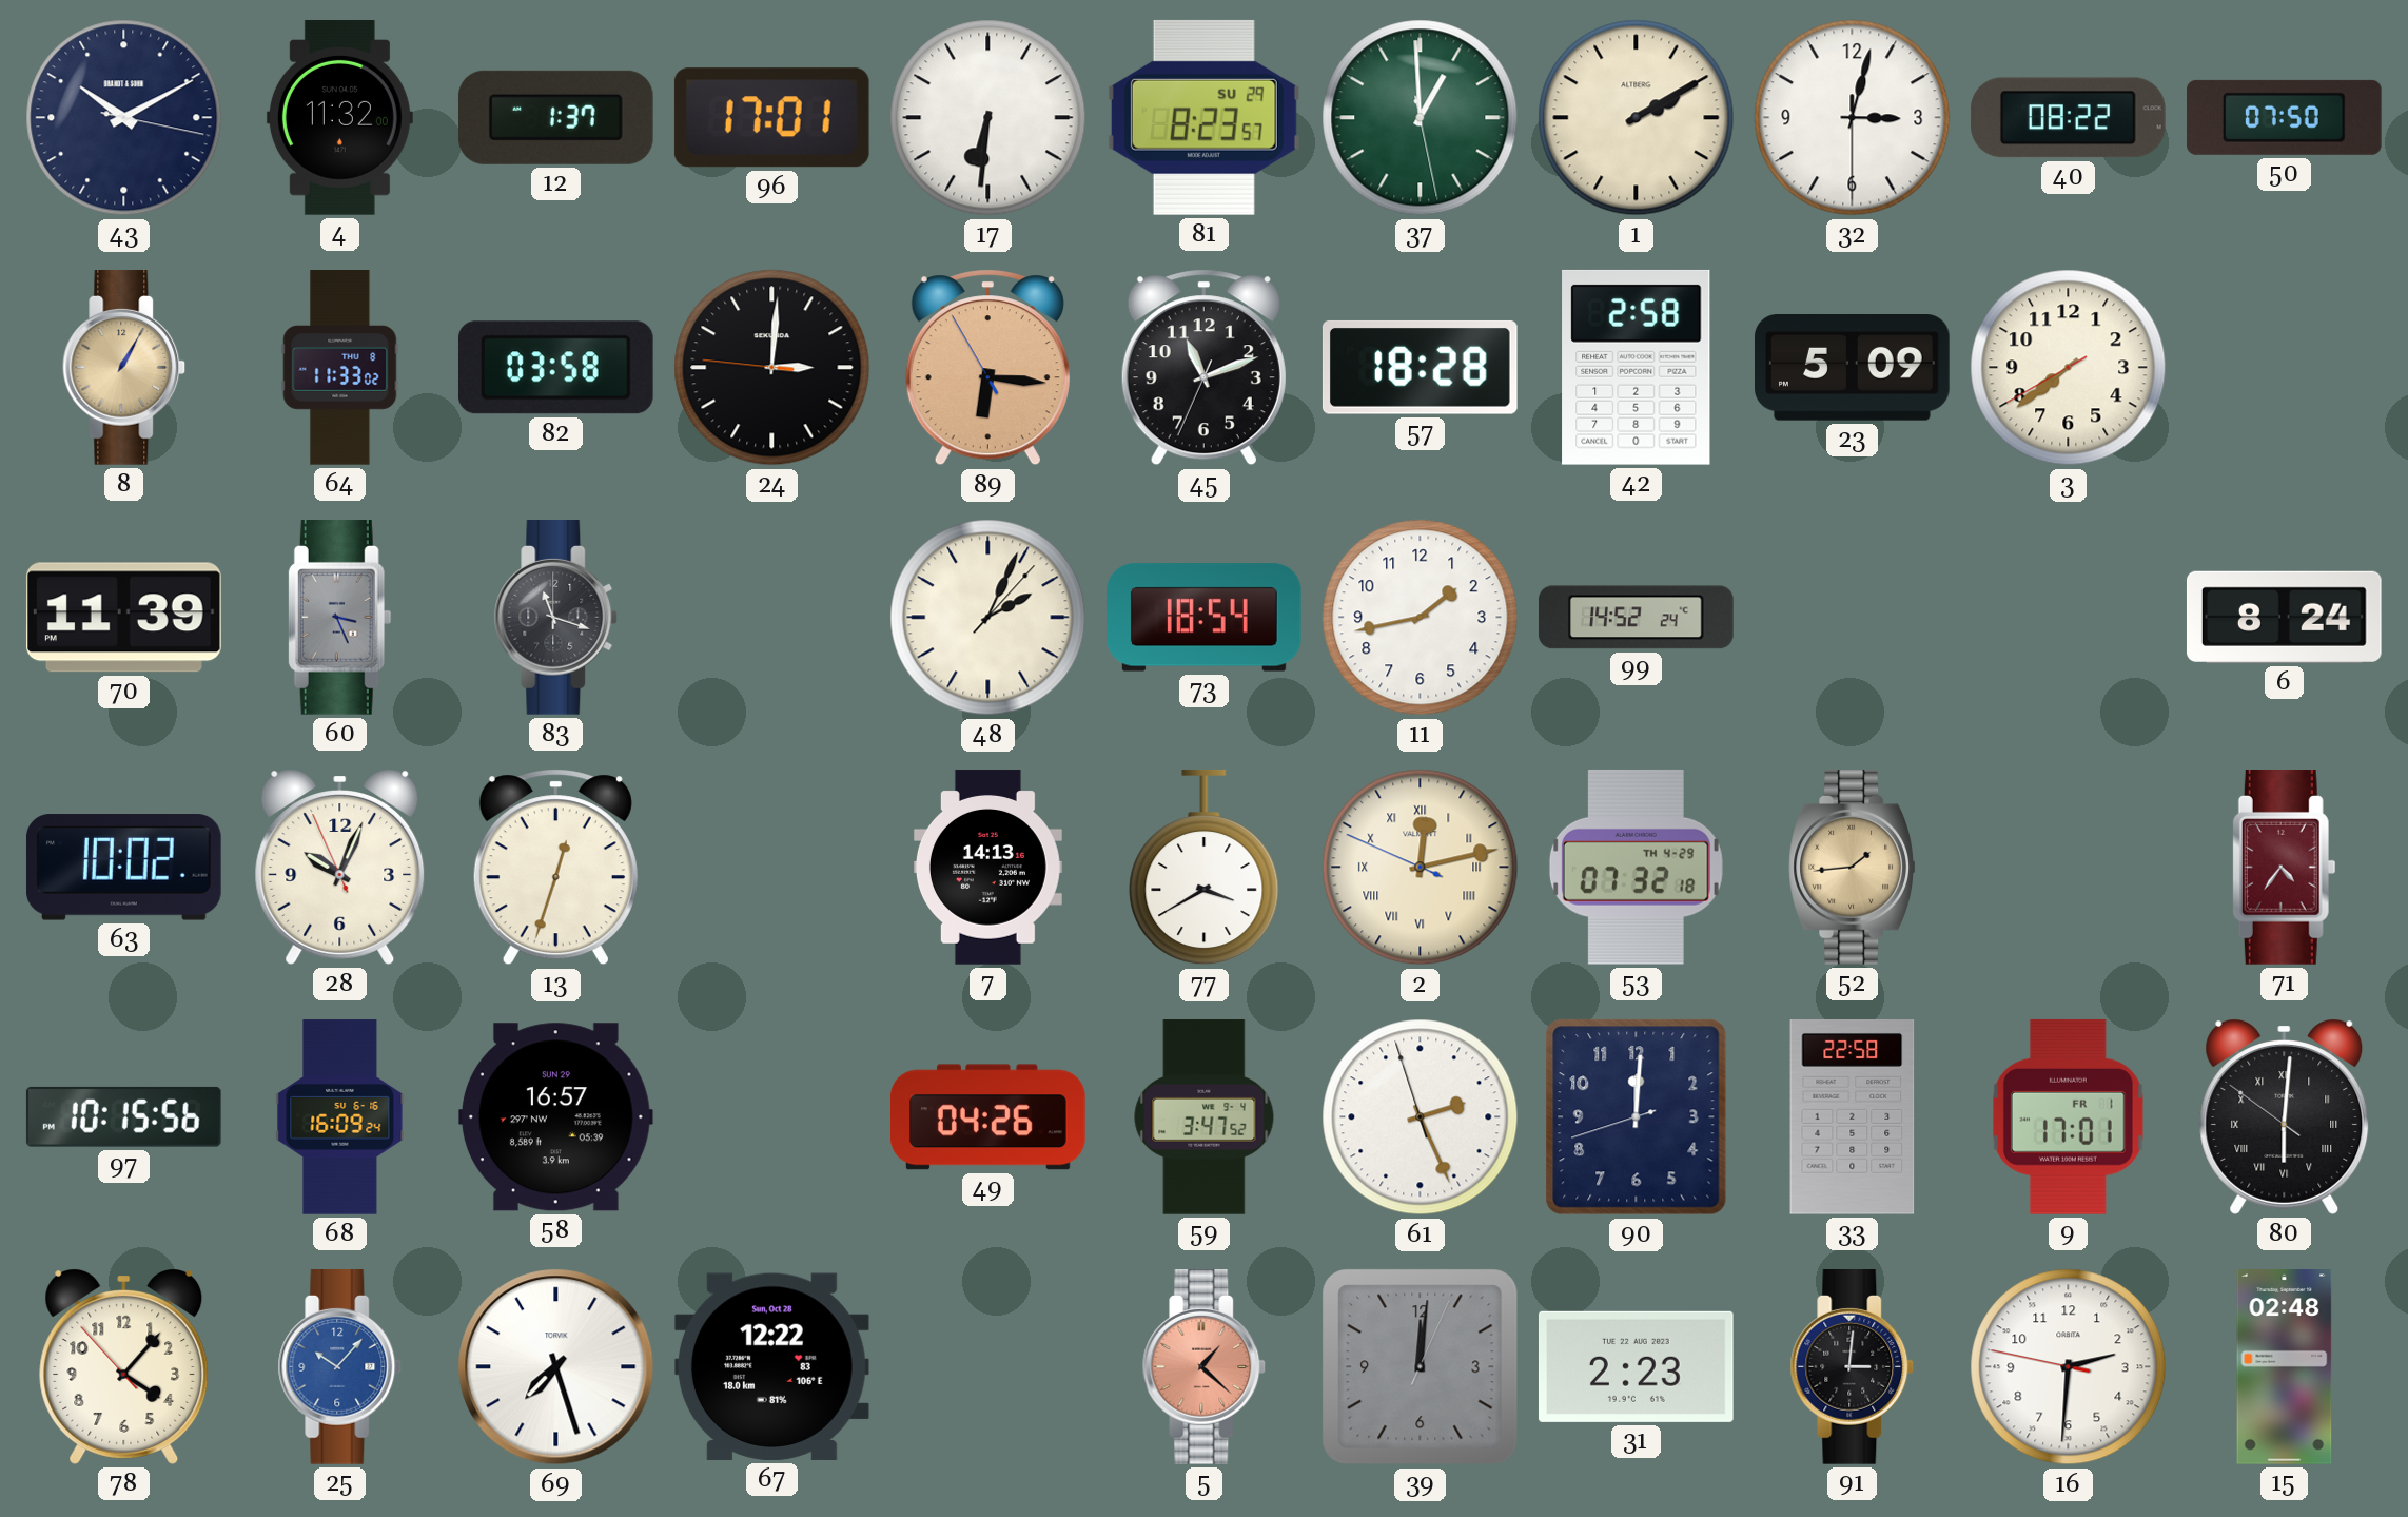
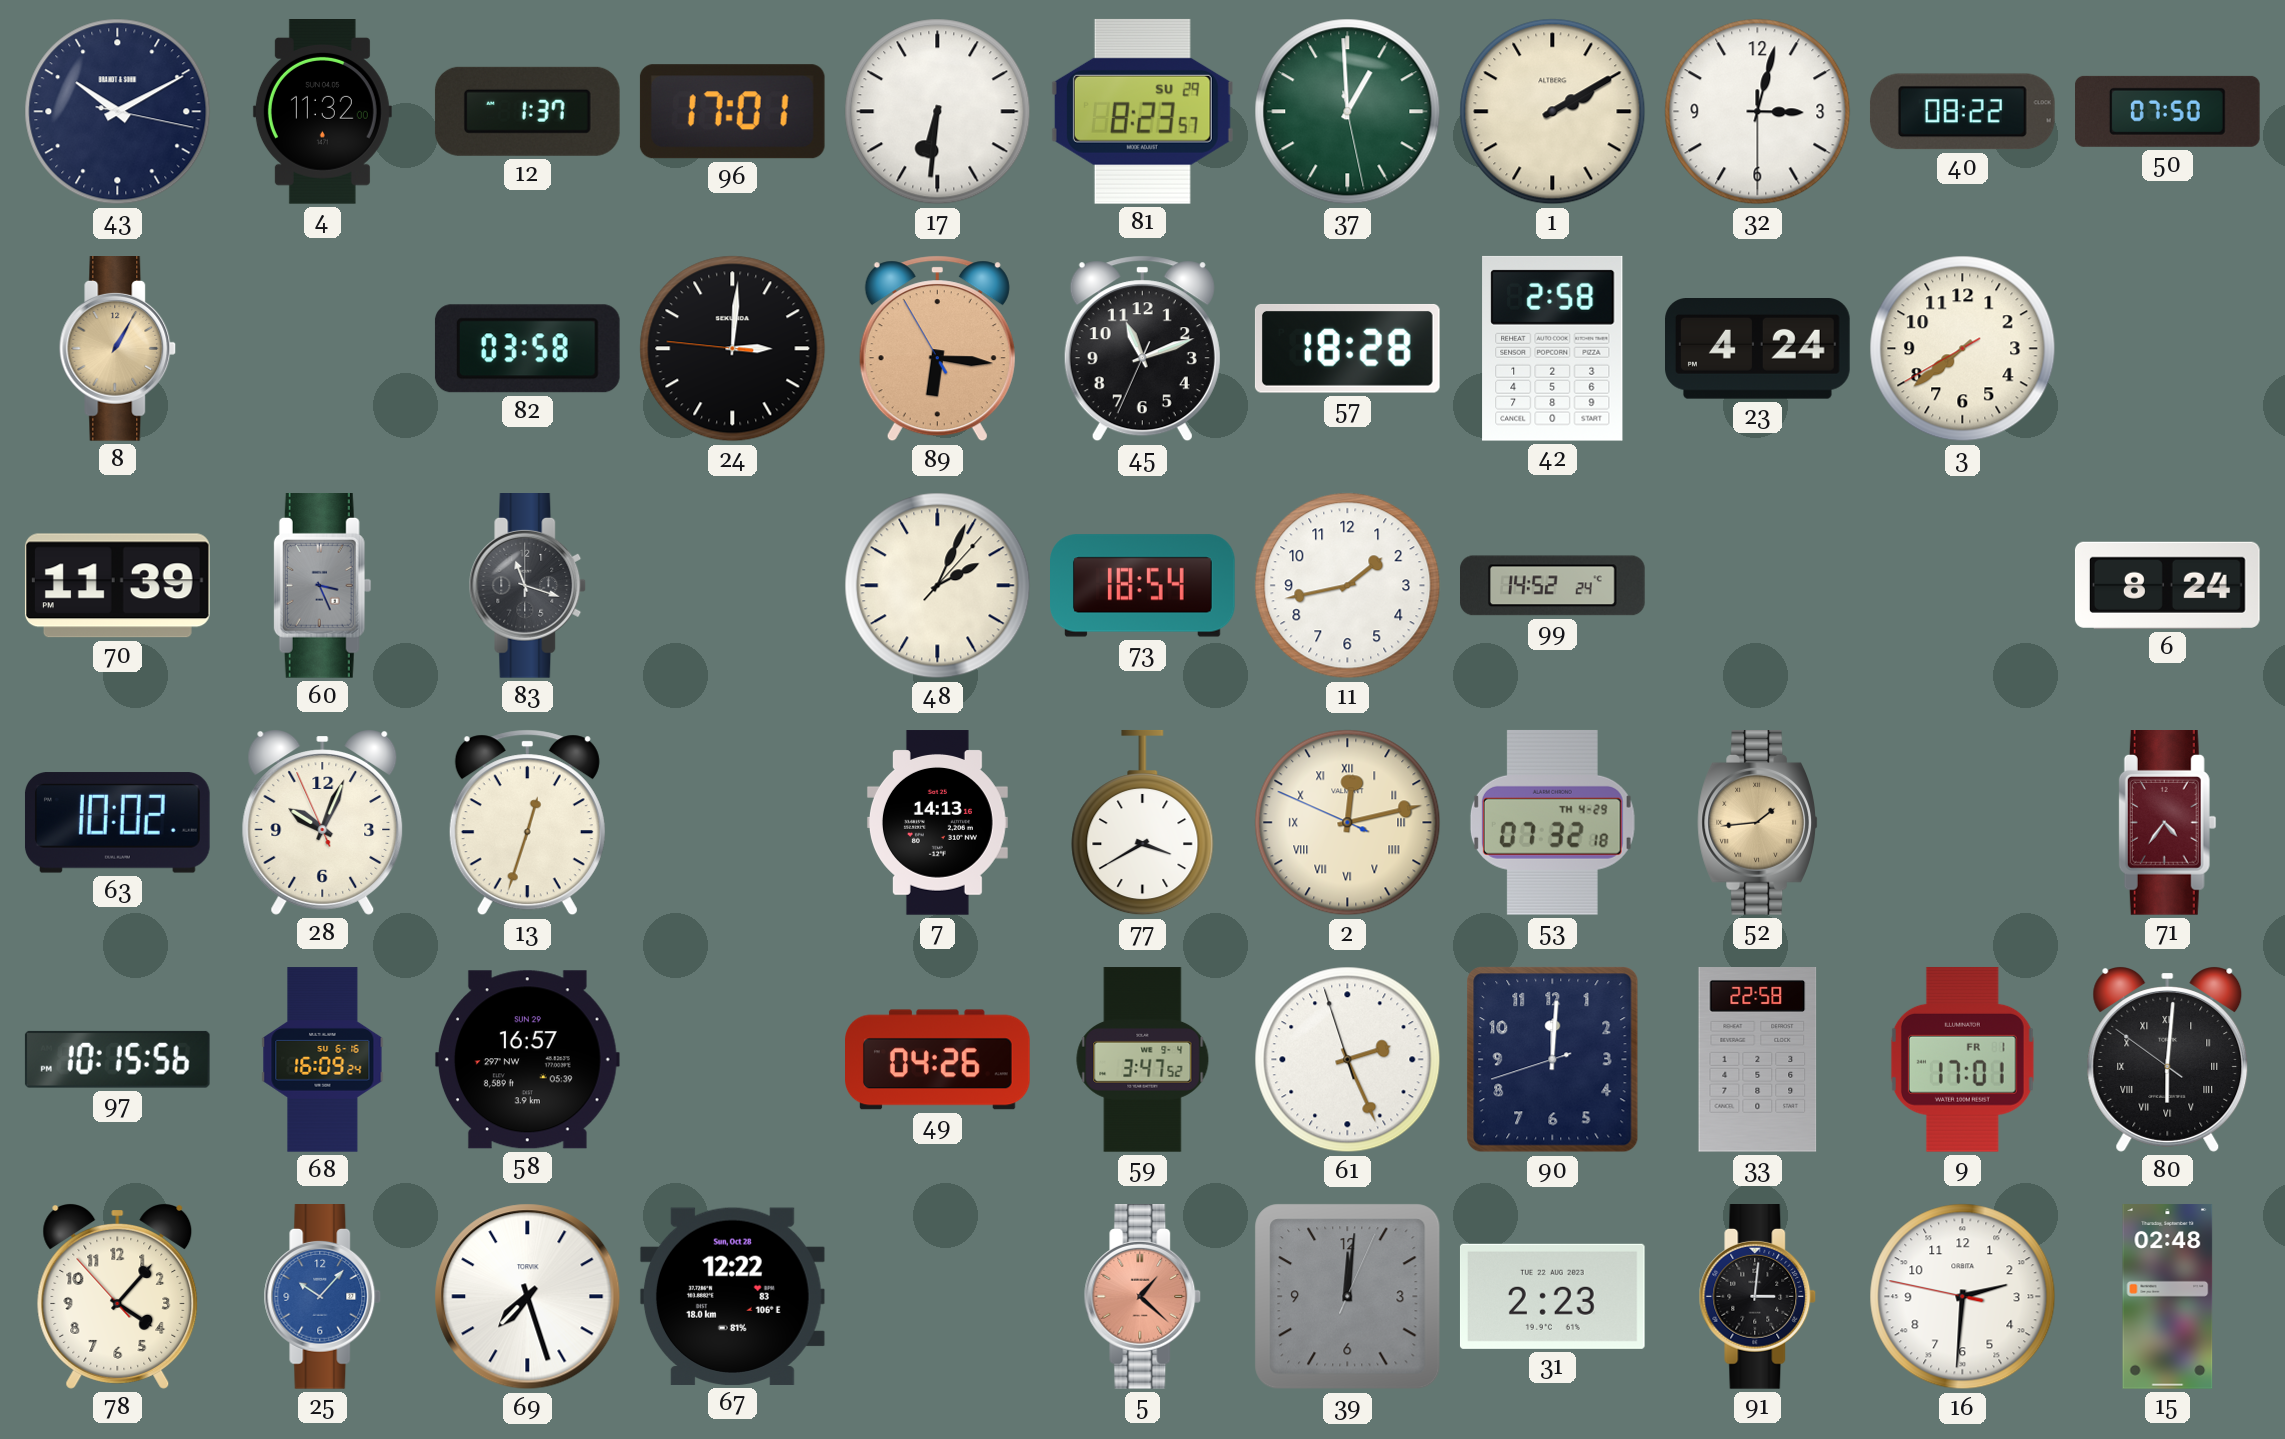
64: 11:33 -> none
23: 5:09 -> 4:24
